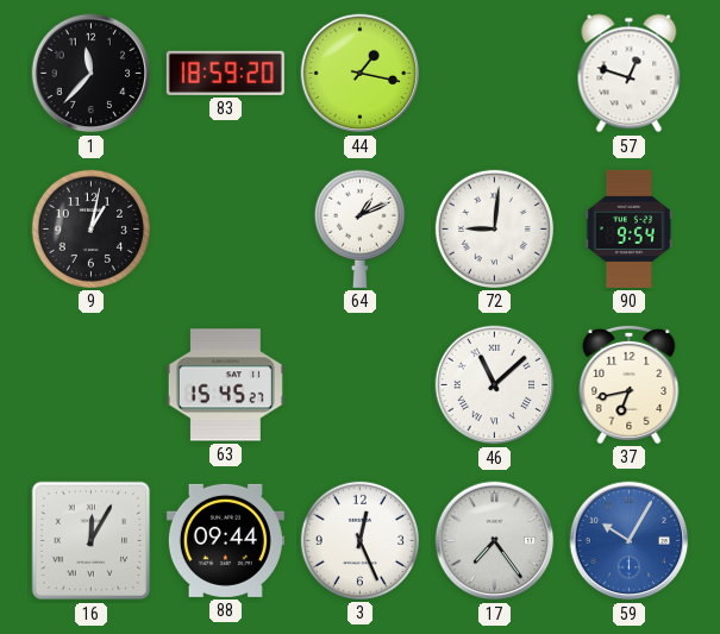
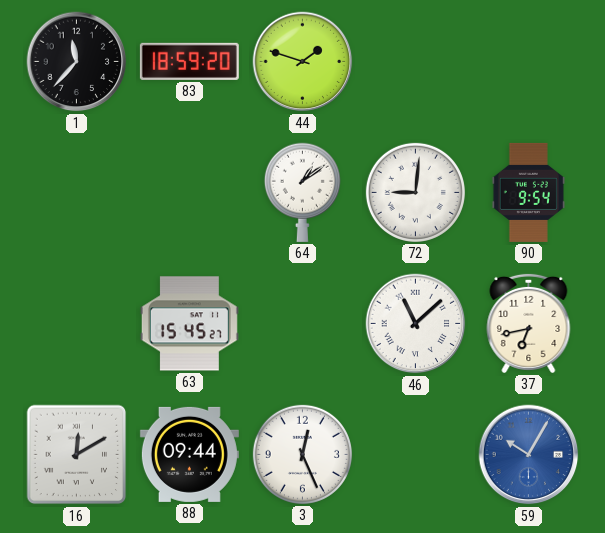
44: 1:17 -> 1:48
57: 12:48 -> none
9: 1:02 -> none
64: 1:11 -> 1:09
16: 12:05 -> 12:10
17: 7:24 -> none
